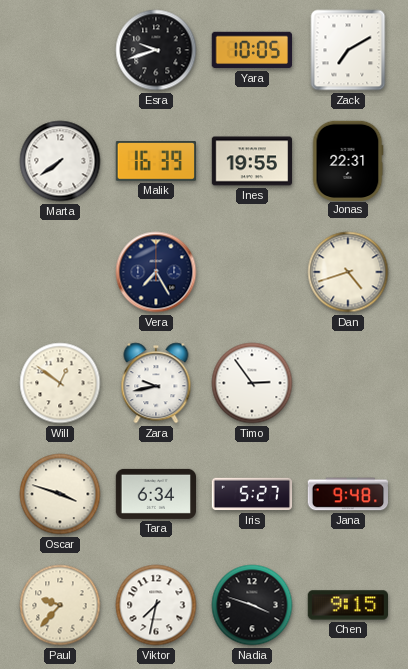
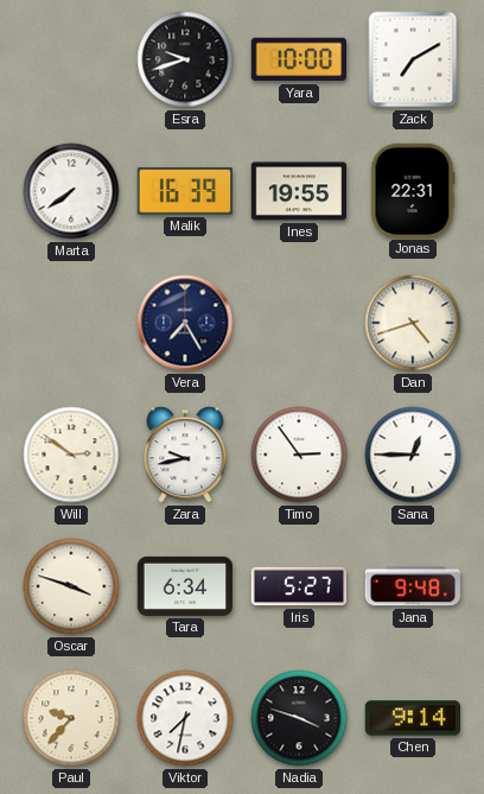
Yara: 10:05 -> 10:00
Will: 12:51 -> 2:51
Sana: none -> 12:45
Chen: 9:15 -> 9:14
